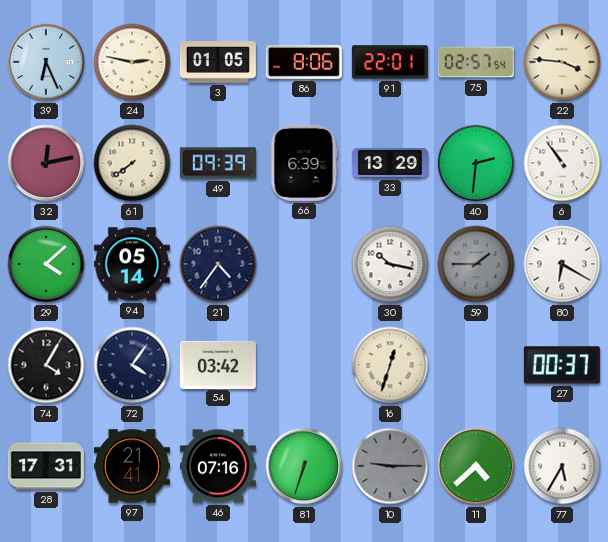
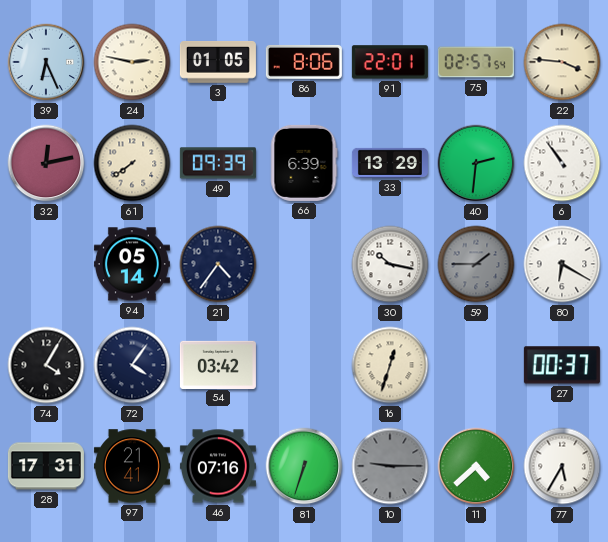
29: 4:08 -> none
